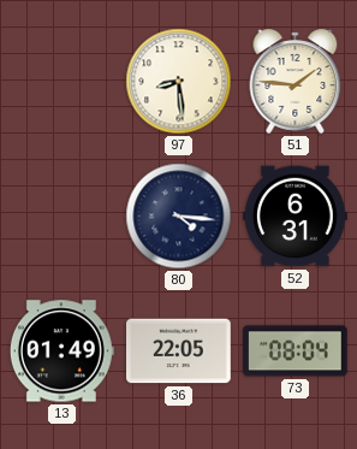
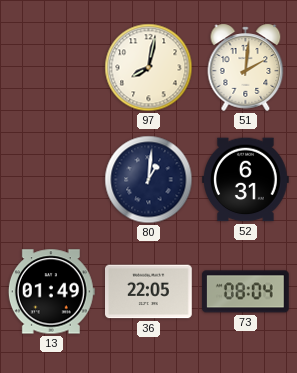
97: 8:29 -> 8:02
51: 1:46 -> 2:01
80: 4:16 -> 1:01
